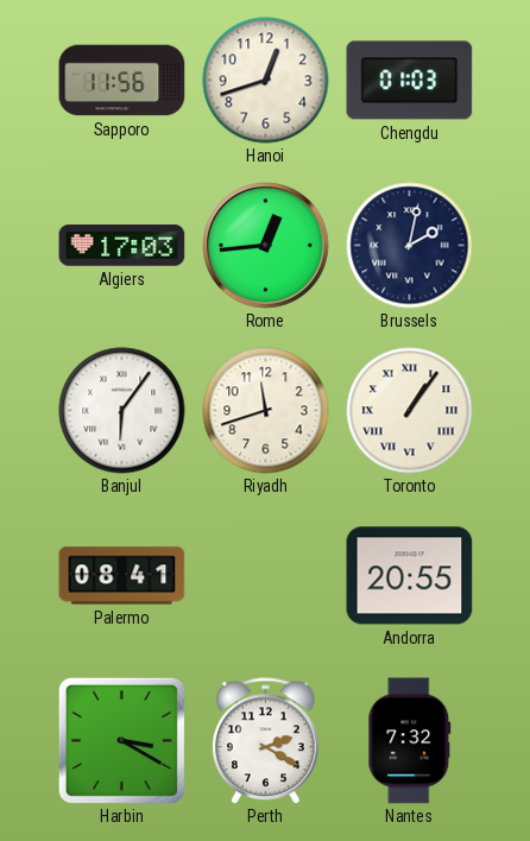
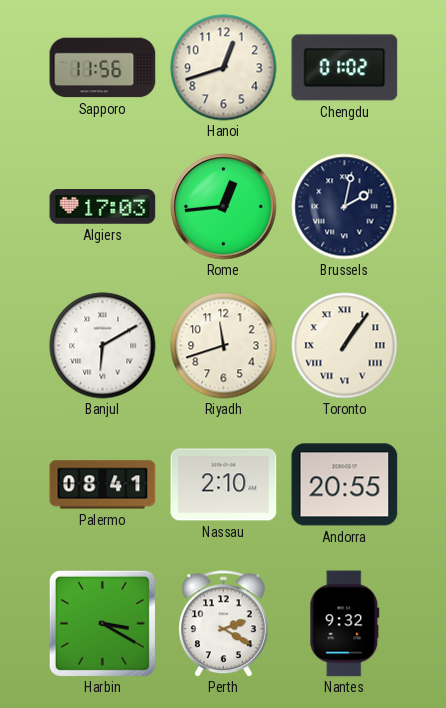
Chengdu: 01:03 -> 01:02
Banjul: 6:06 -> 6:10
Nassau: none -> 2:10
Nantes: 7:32 -> 9:32
